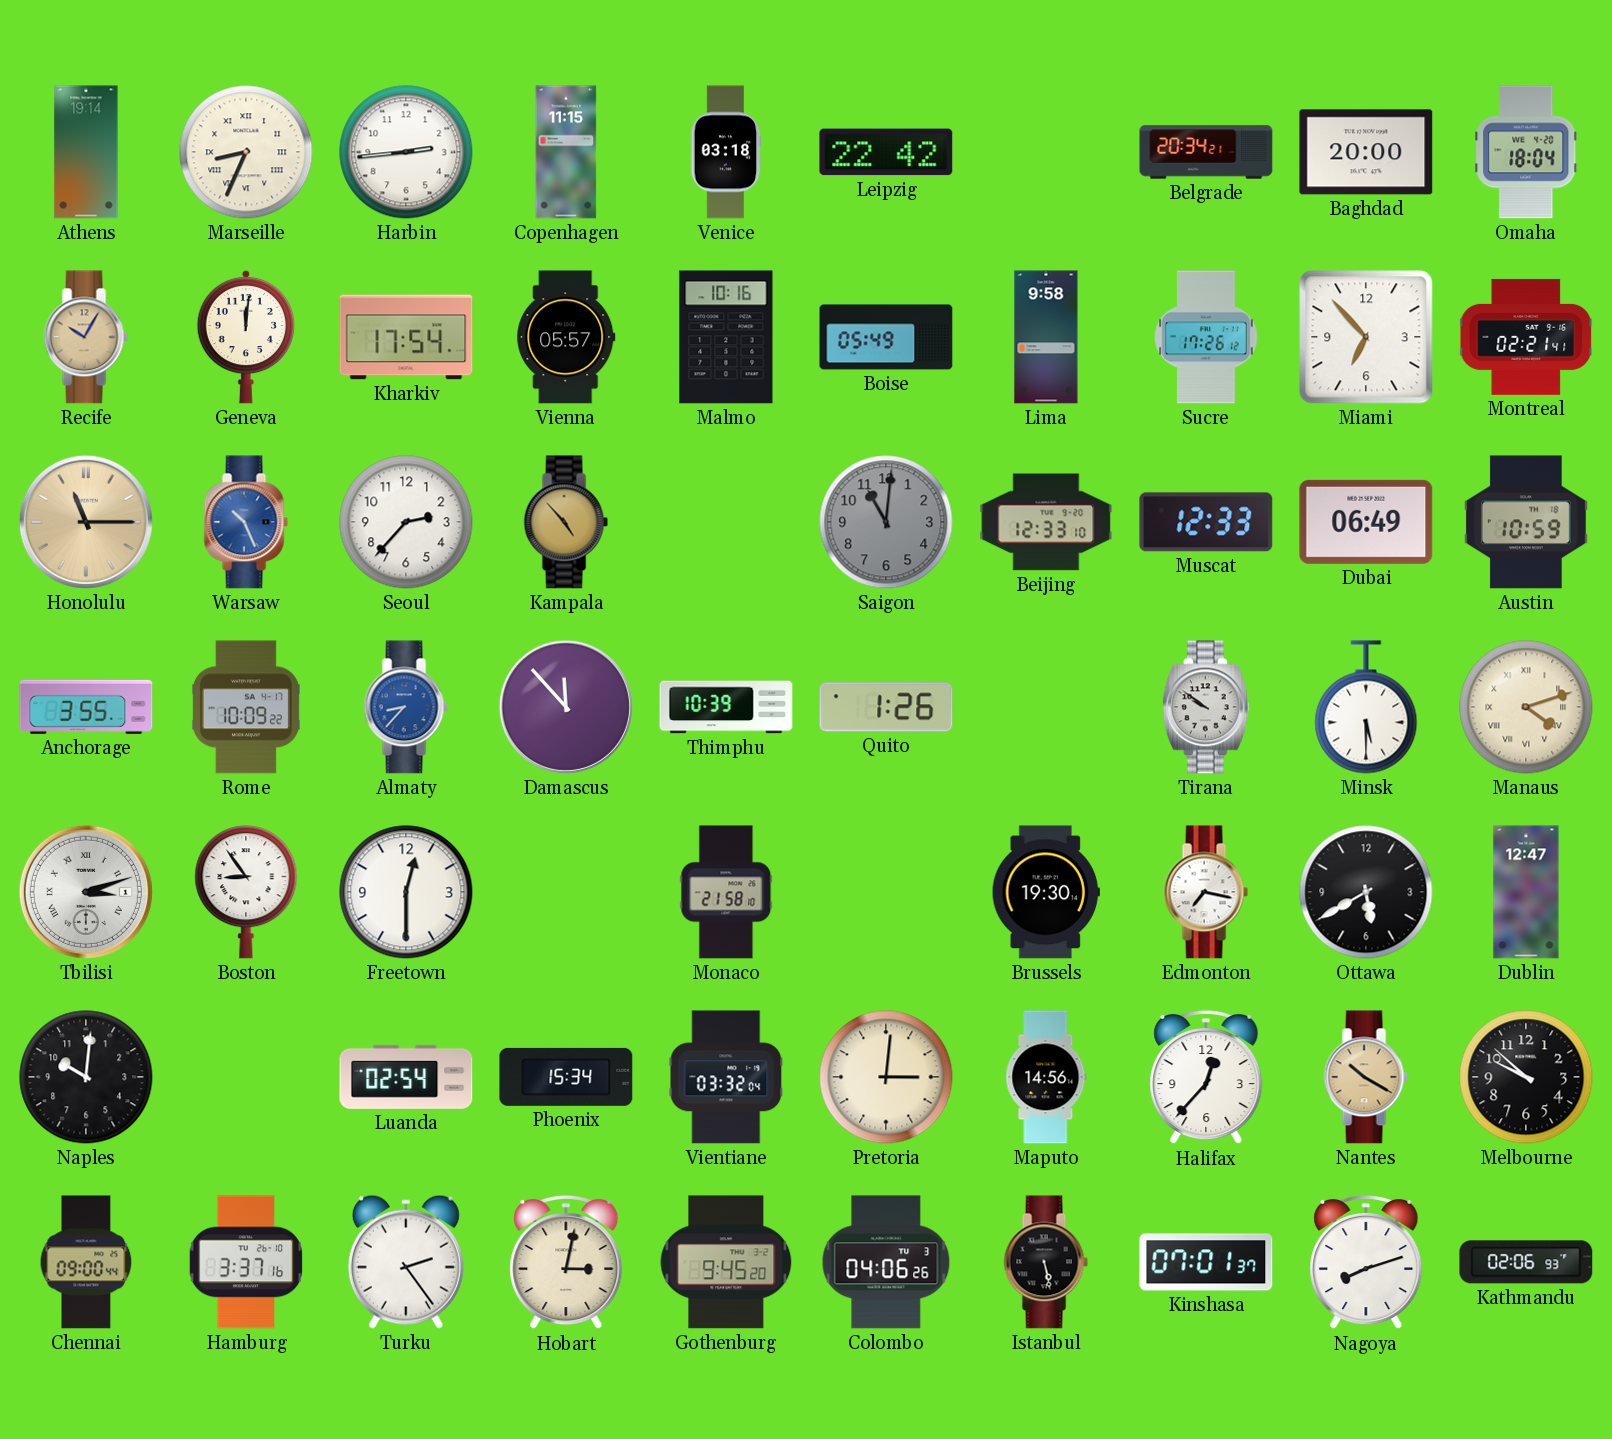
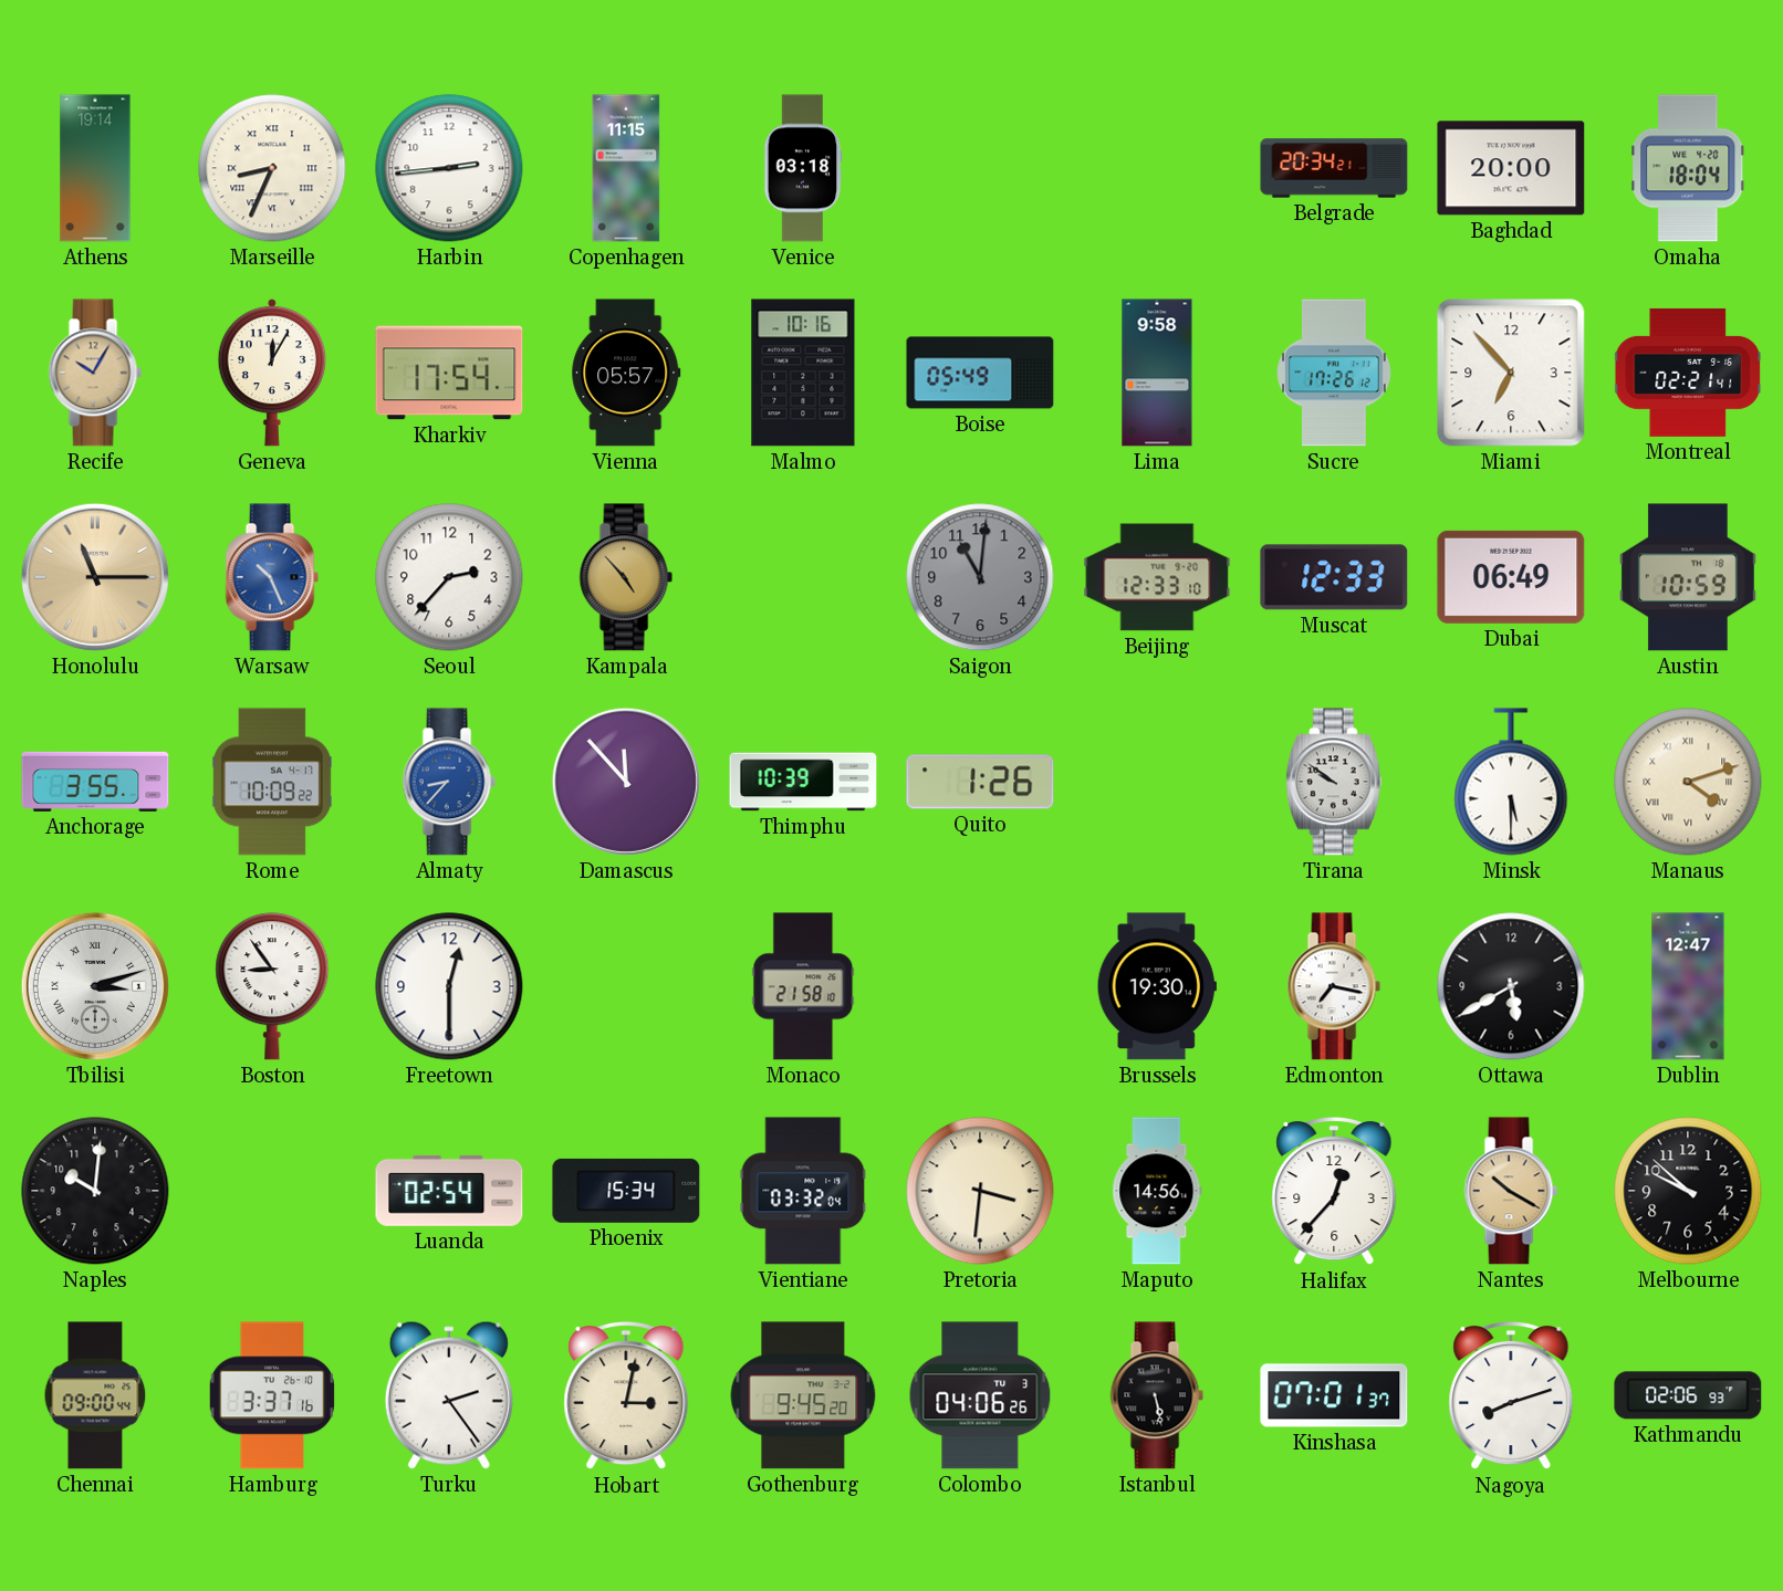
Leipzig: 22:42 -> none
Geneva: 12:01 -> 12:05
Pretoria: 3:01 -> 3:31
